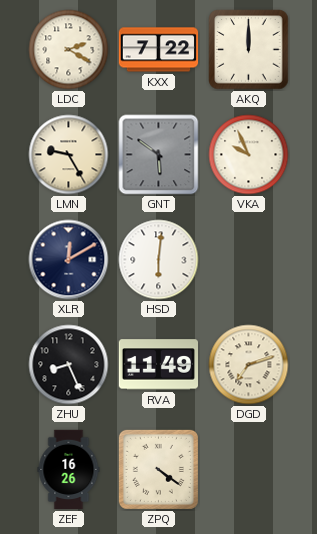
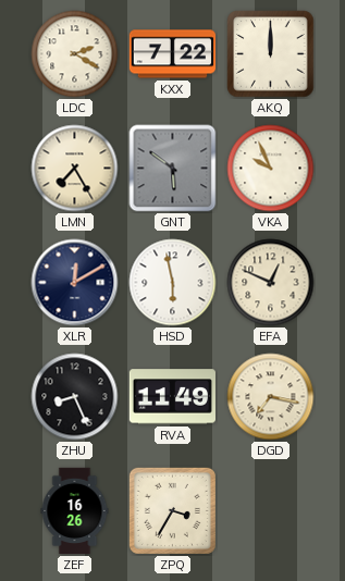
LMN: 9:25 -> 7:25
HSD: 6:01 -> 5:58
EFA: none -> 12:49
DGD: 7:12 -> 7:17
ZPQ: 4:21 -> 3:35
